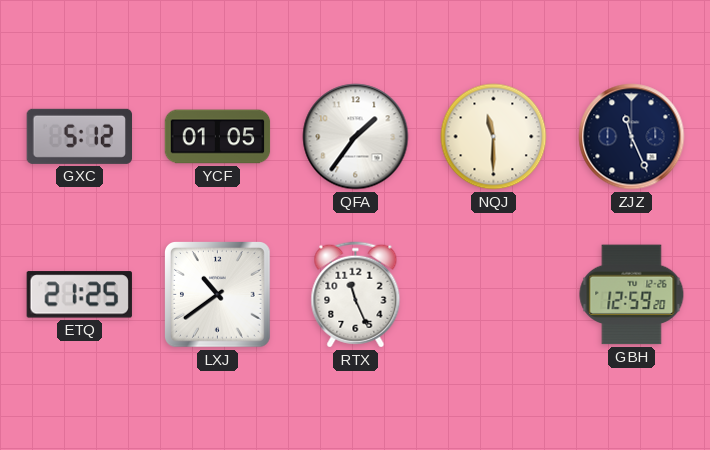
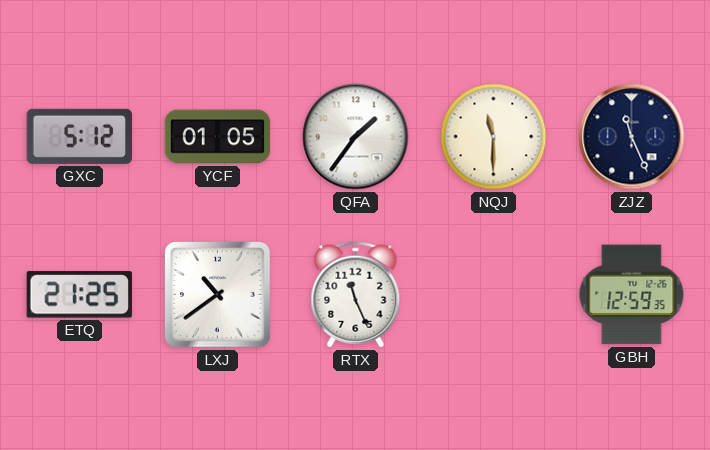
GBH: 12:59:20 -> 12:59:35
